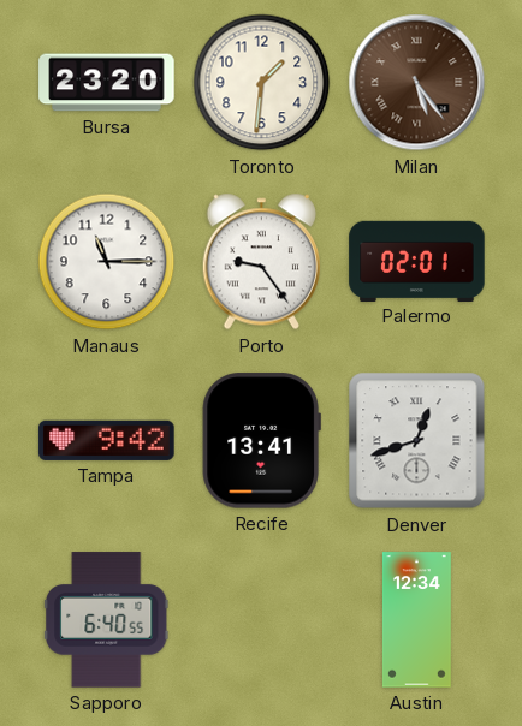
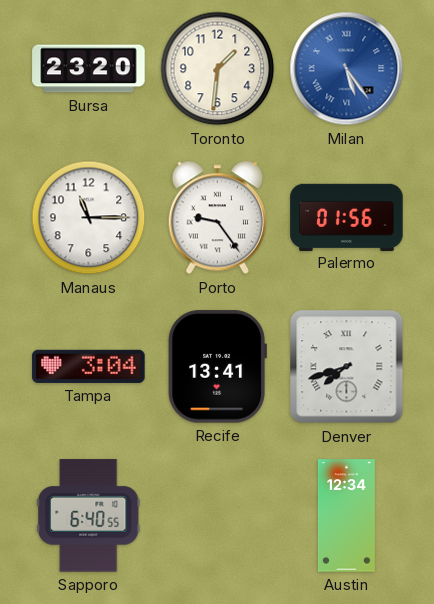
Milan dial: brown -> blue
Palermo: 02:01 -> 01:56
Tampa: 9:42 -> 3:04
Denver: 12:42 -> 7:42
